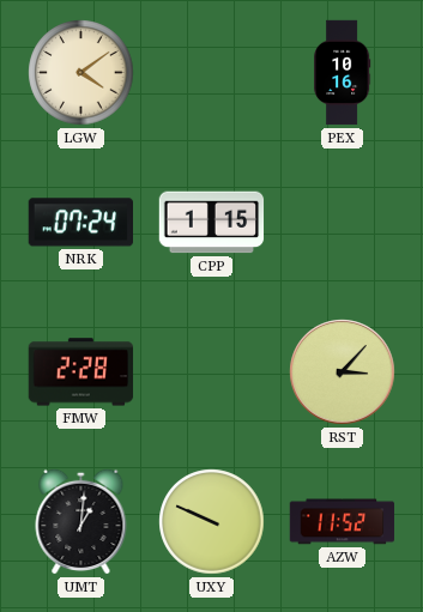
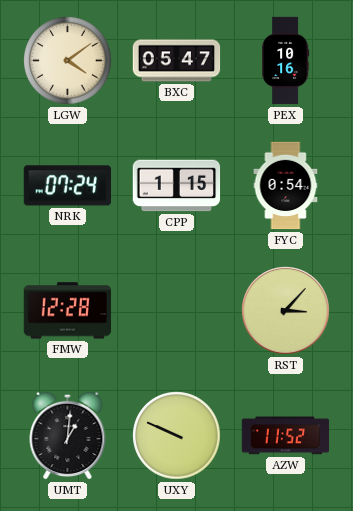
BXC: none -> 05:47
FYC: none -> 0:54
FMW: 2:28 -> 12:28
